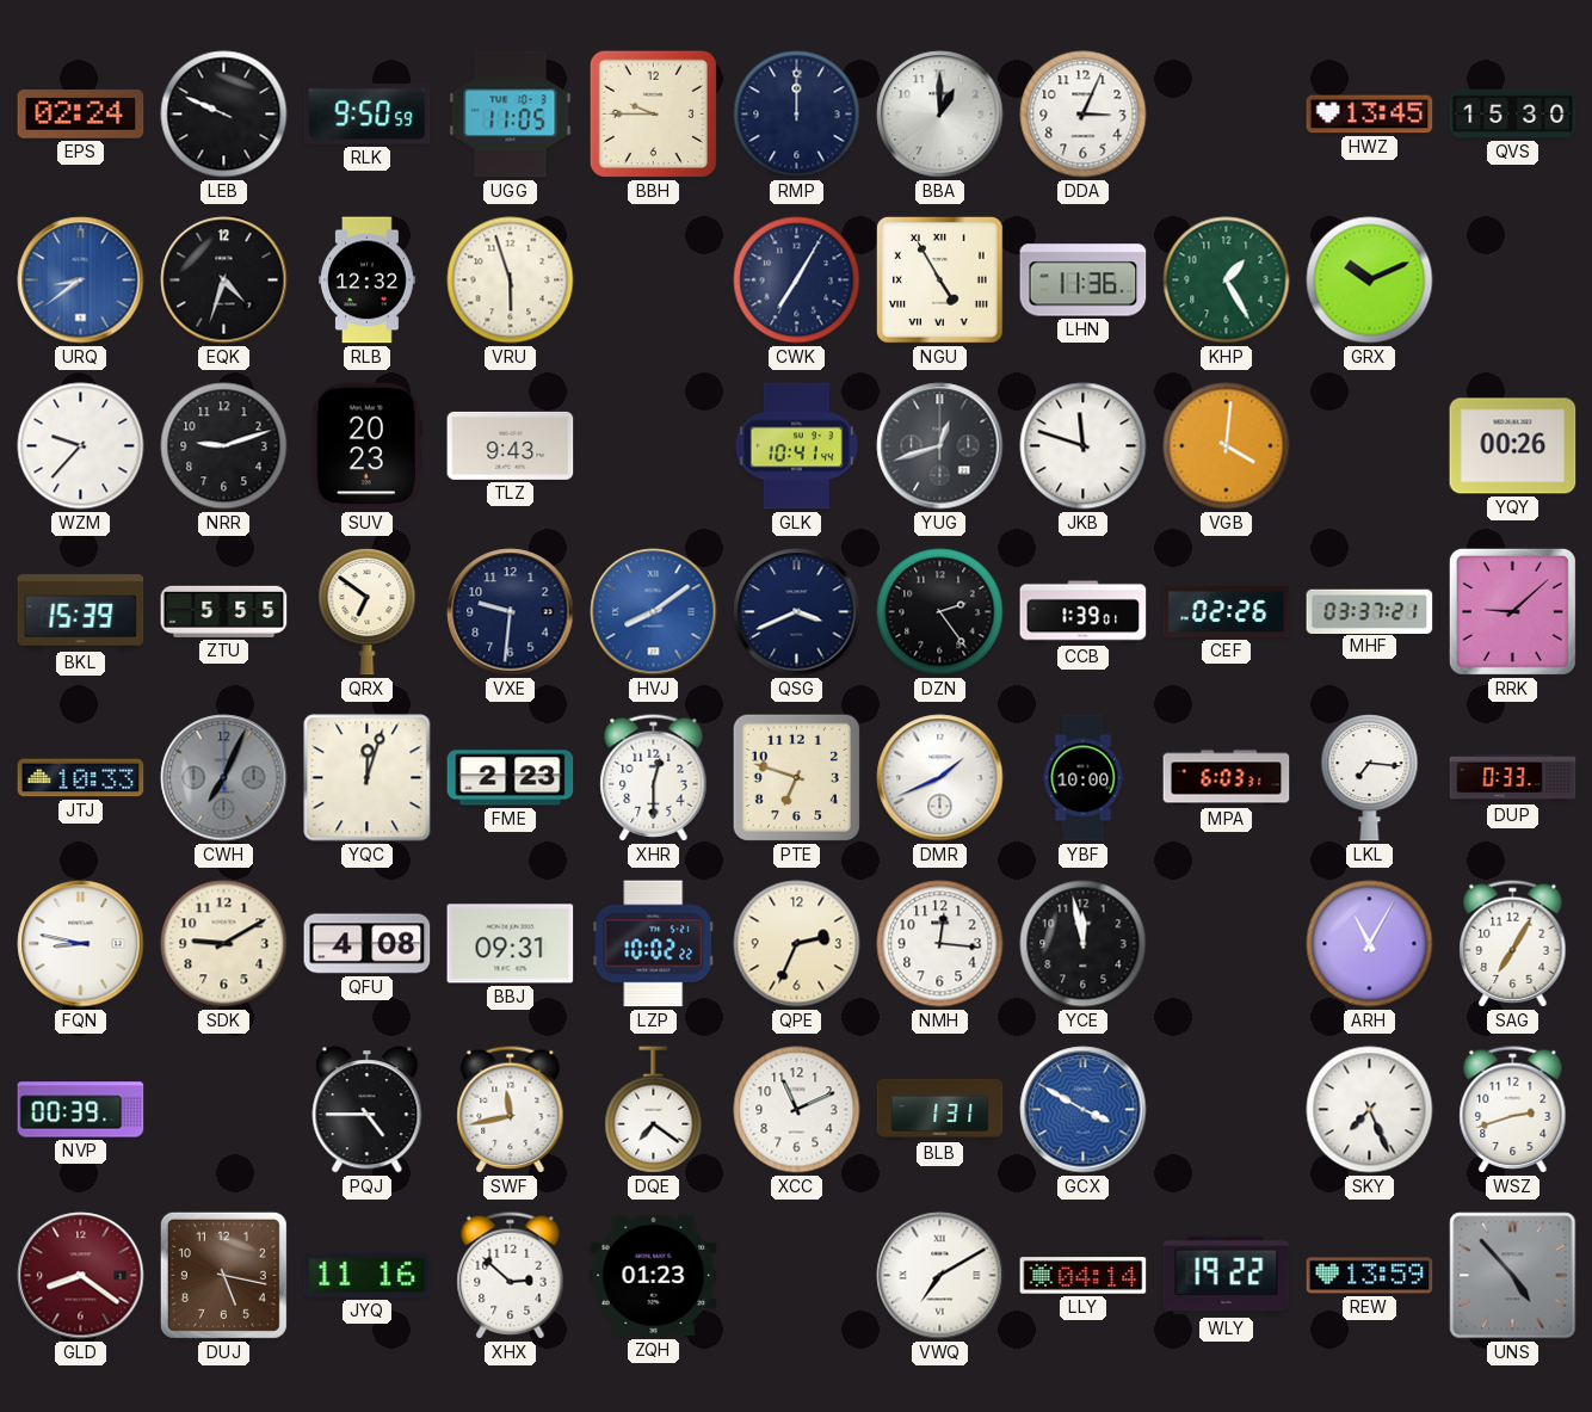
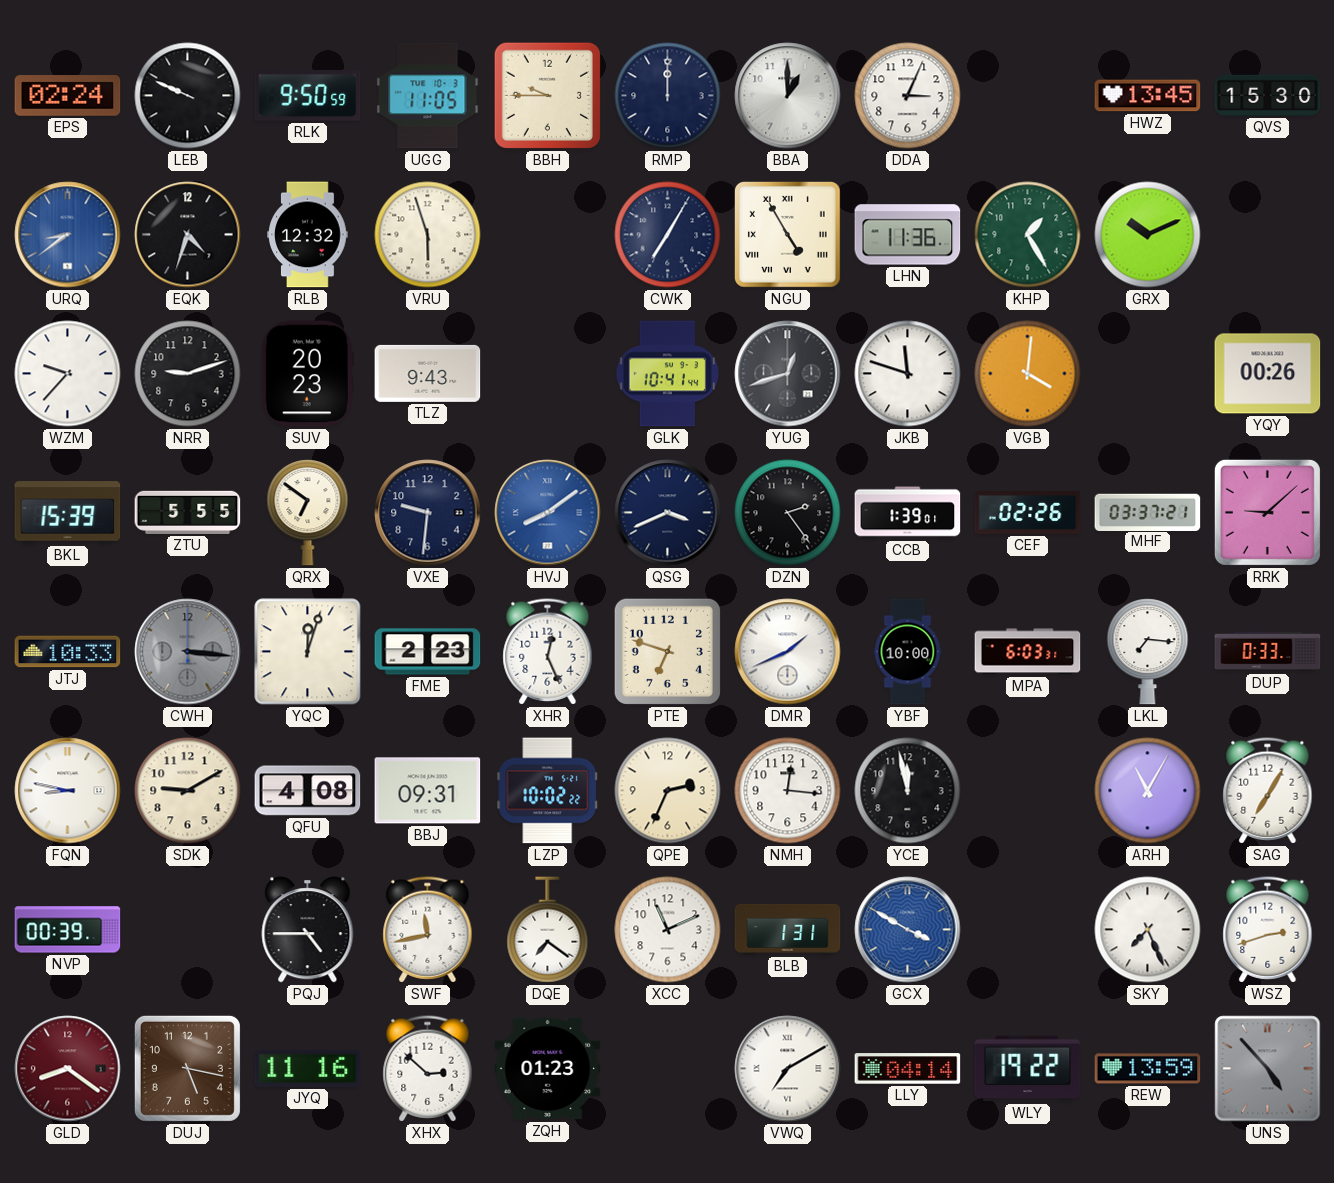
CWH: 7:04 -> 3:16
XHR: 12:30 -> 12:26
